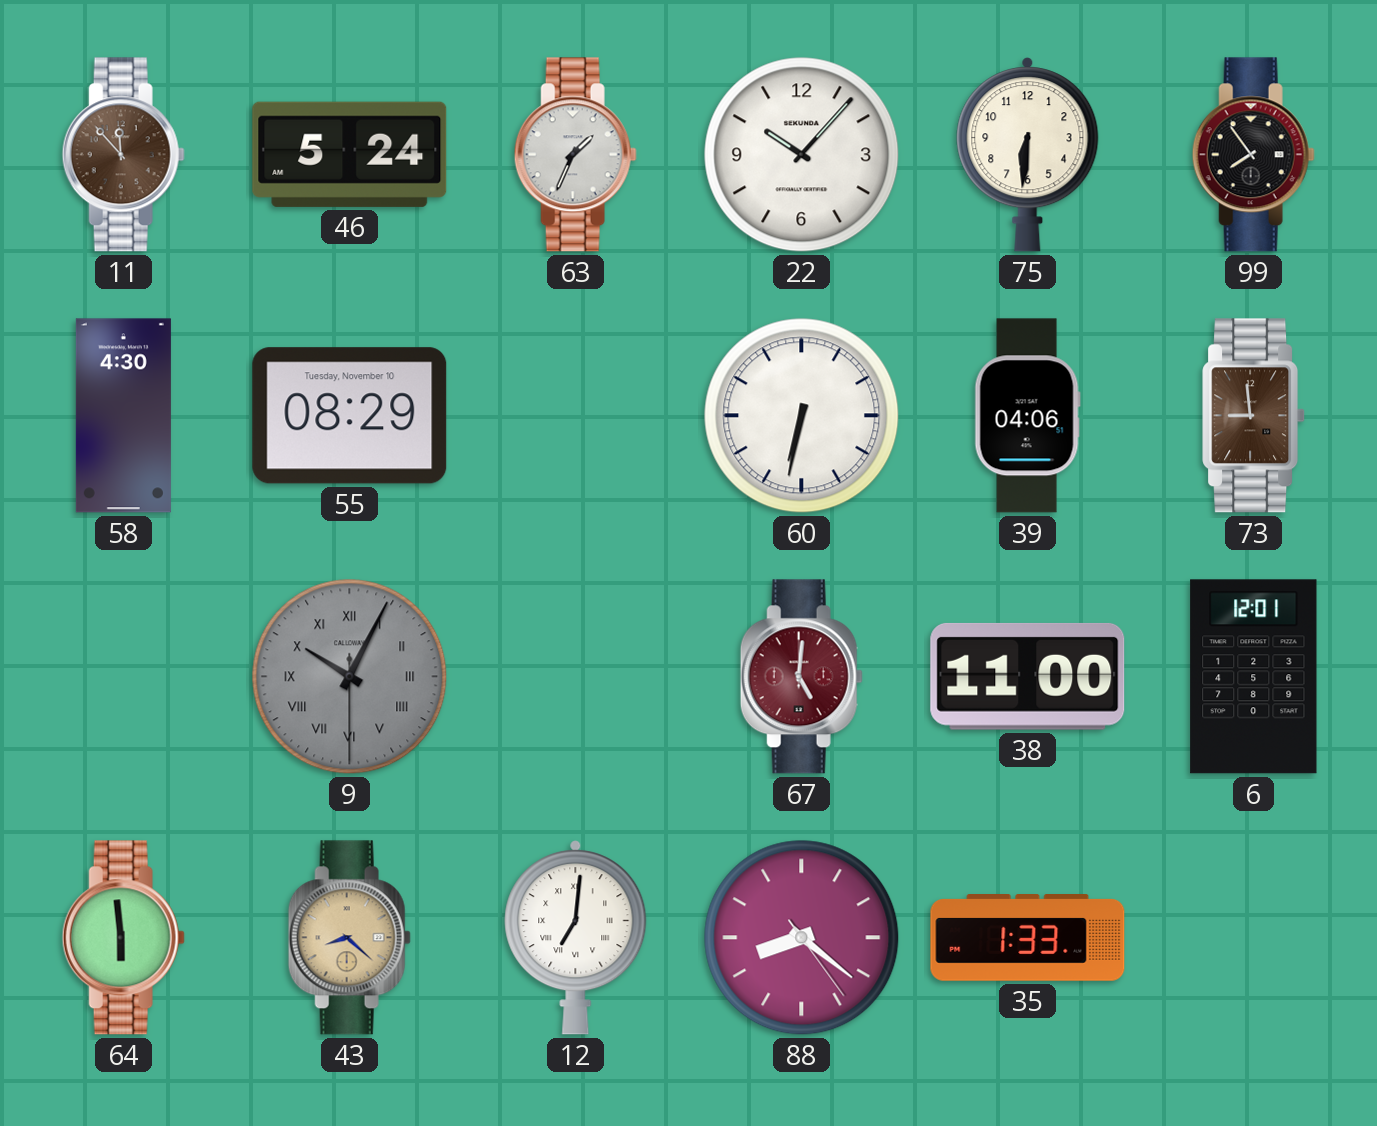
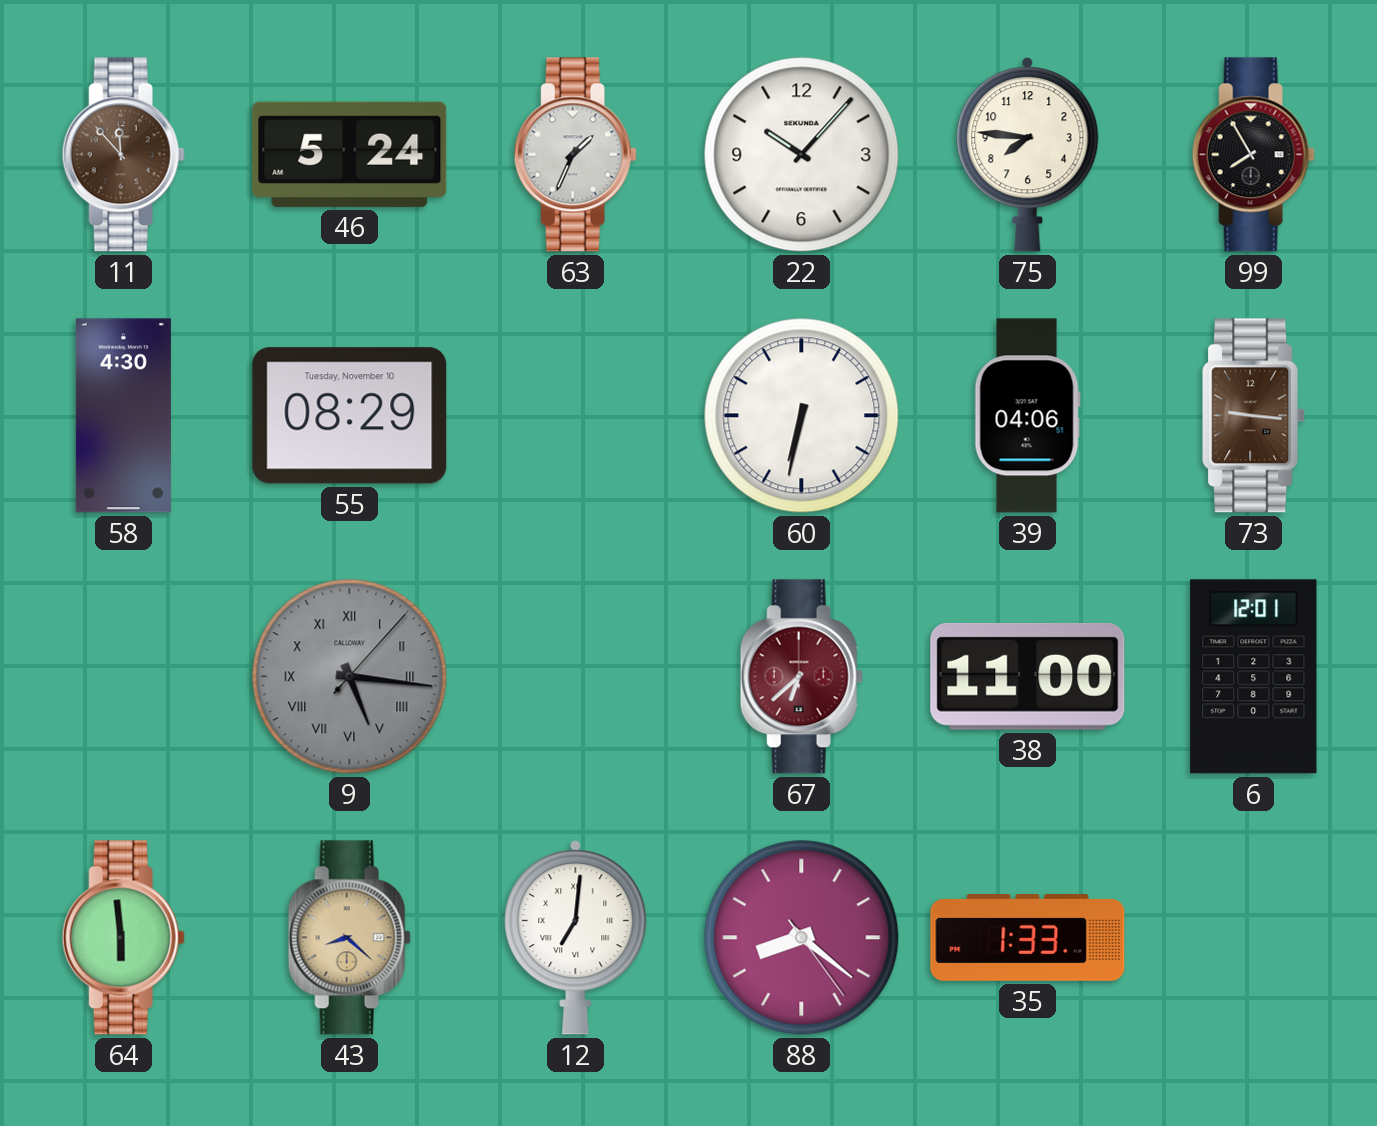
75: 6:31 -> 7:46
99: 7:54 -> 7:55
73: 8:59 -> 9:16
9: 10:04 -> 5:16
67: 5:01 -> 6:38
